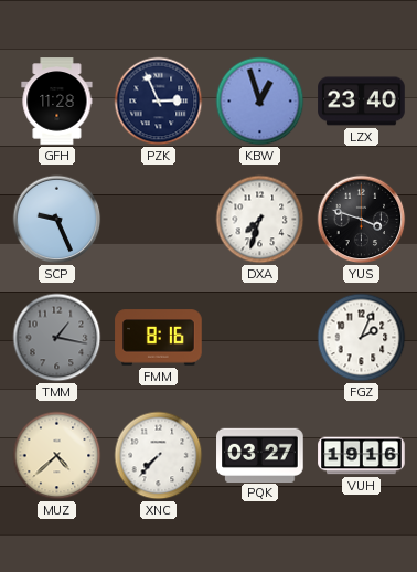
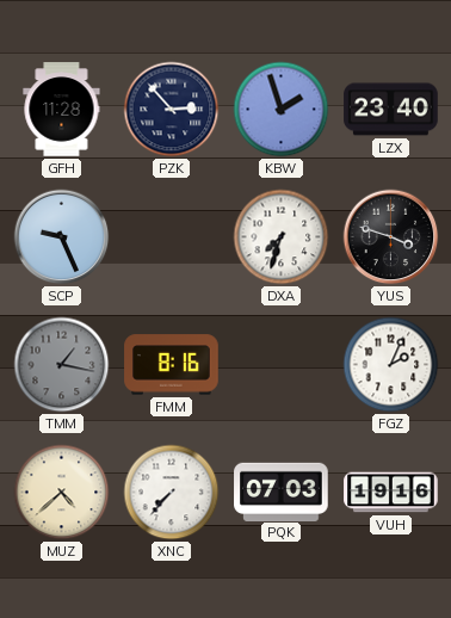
PZK: 2:56 -> 2:53
KBW: 12:57 -> 1:57
PQK: 03:27 -> 07:03
